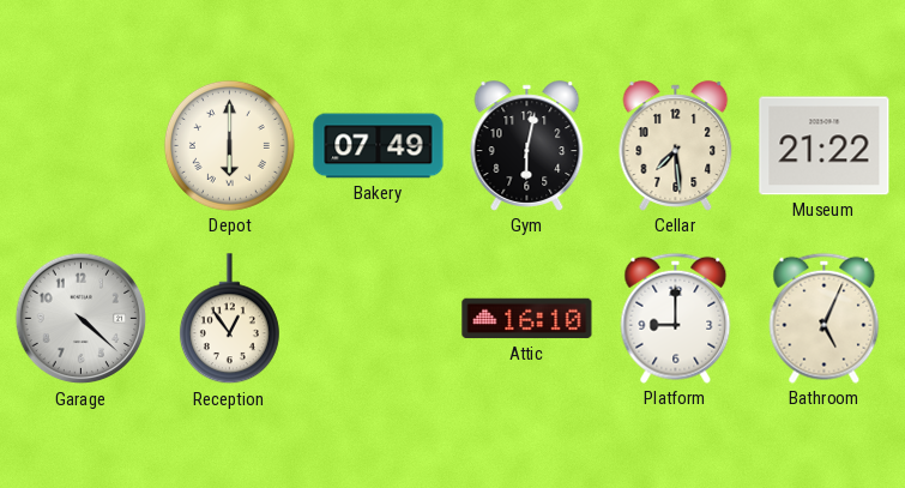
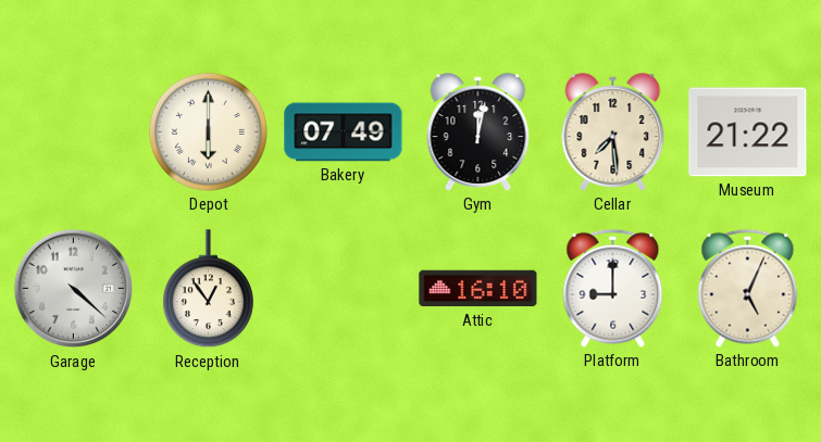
Gym: 6:02 -> 12:02
